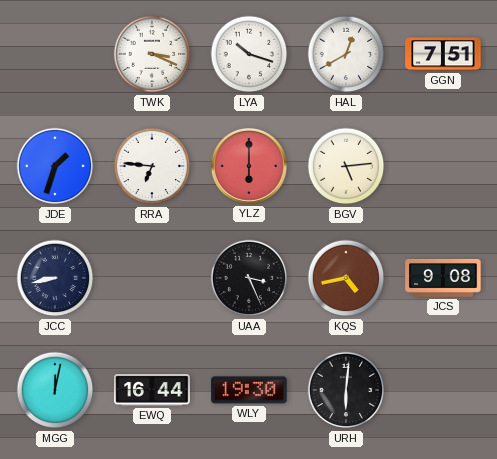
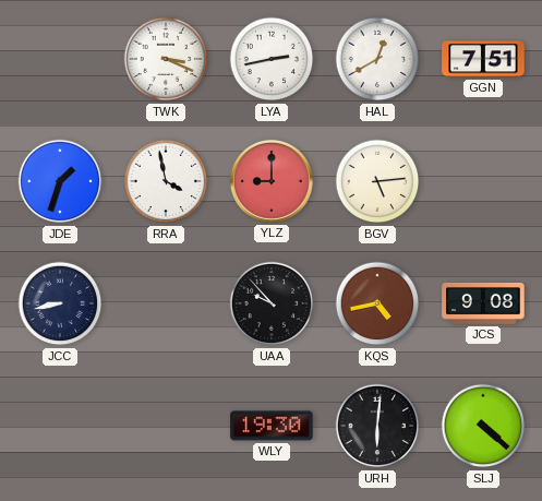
LYA: 10:18 -> 2:43
RRA: 6:46 -> 3:58
YLZ: 6:00 -> 9:00
UAA: 3:26 -> 9:53
MGG: 12:02 -> none
EWQ: 16:44 -> none
SLJ: none -> 4:22
